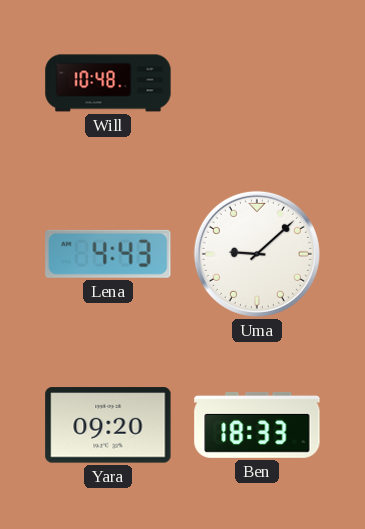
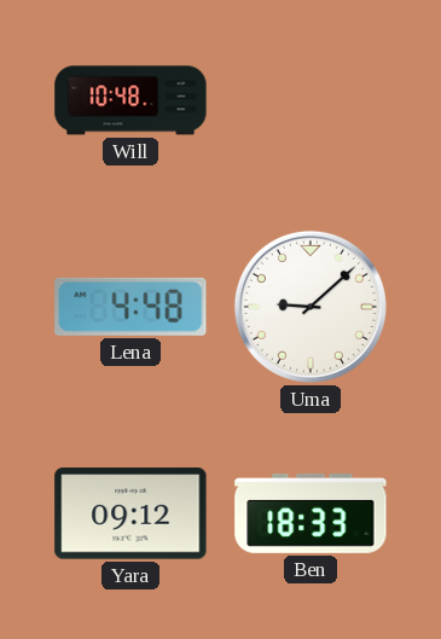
Lena: 4:43 -> 4:48
Yara: 09:20 -> 09:12
